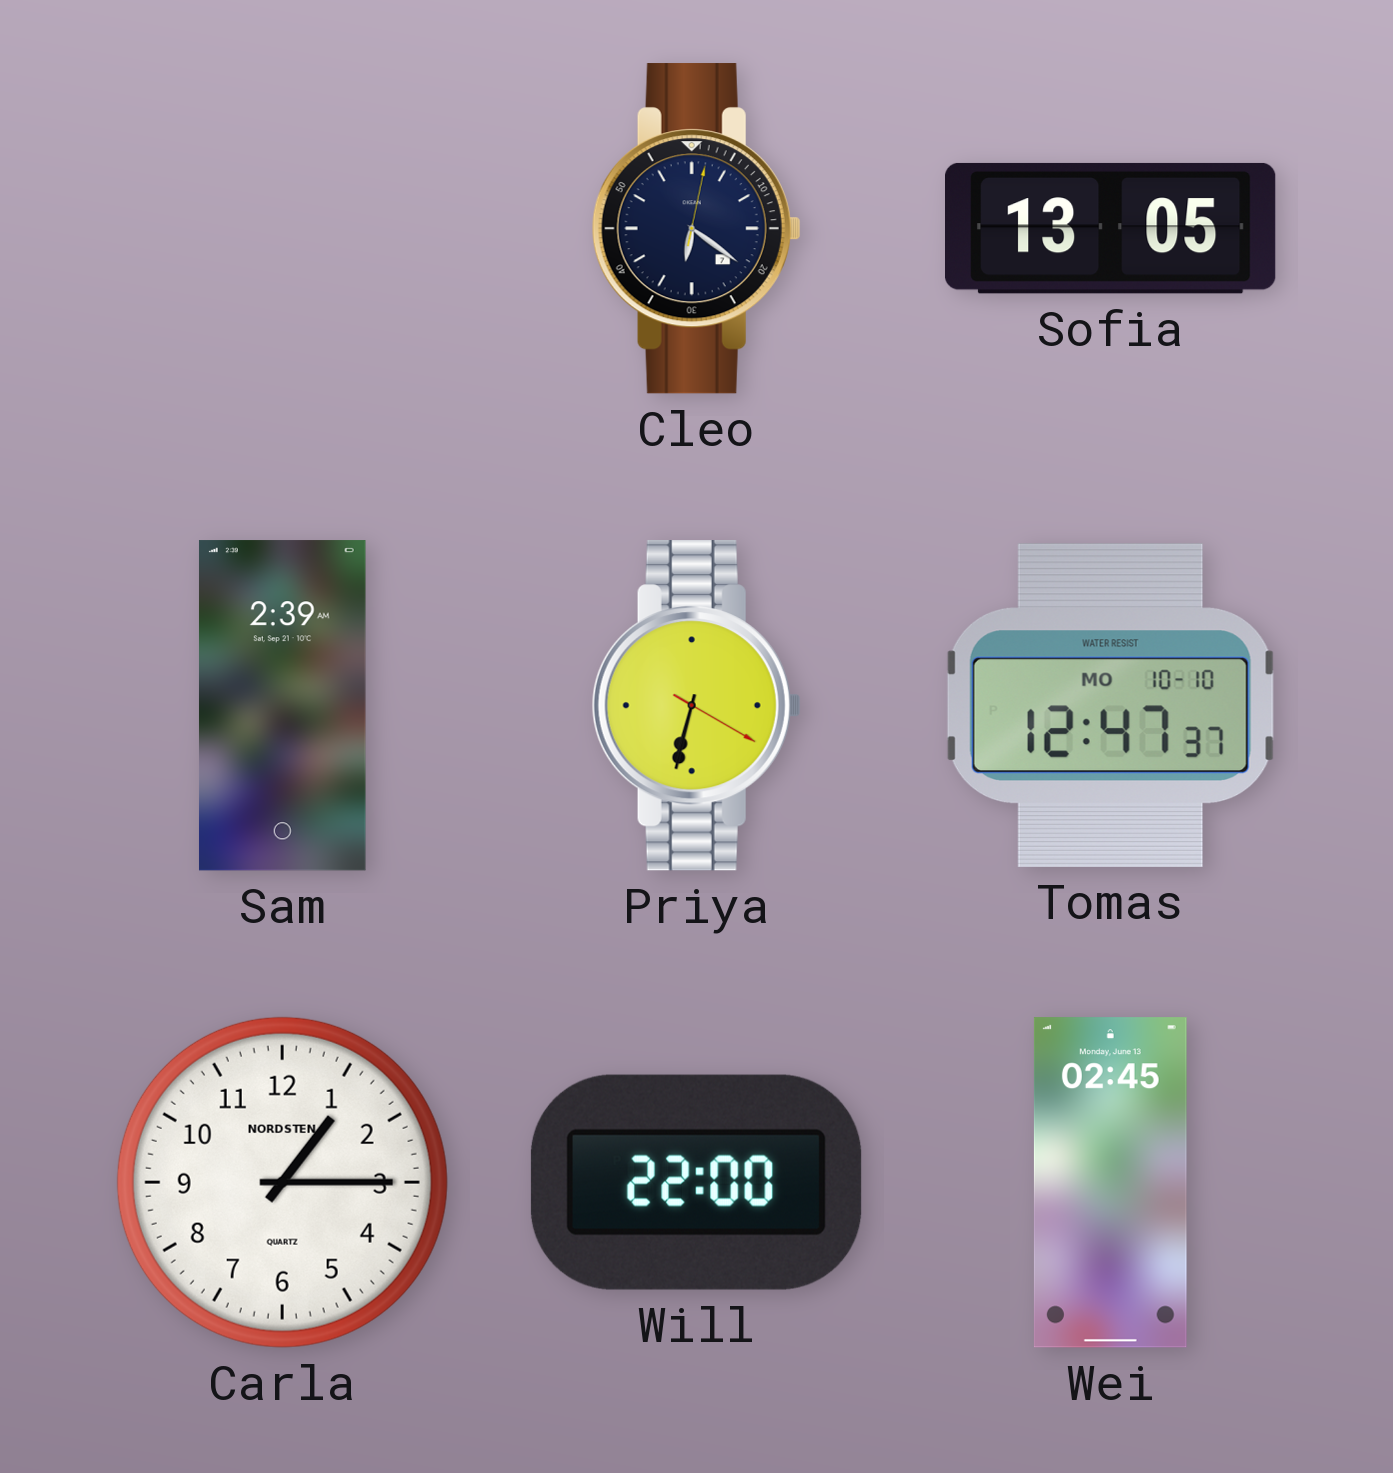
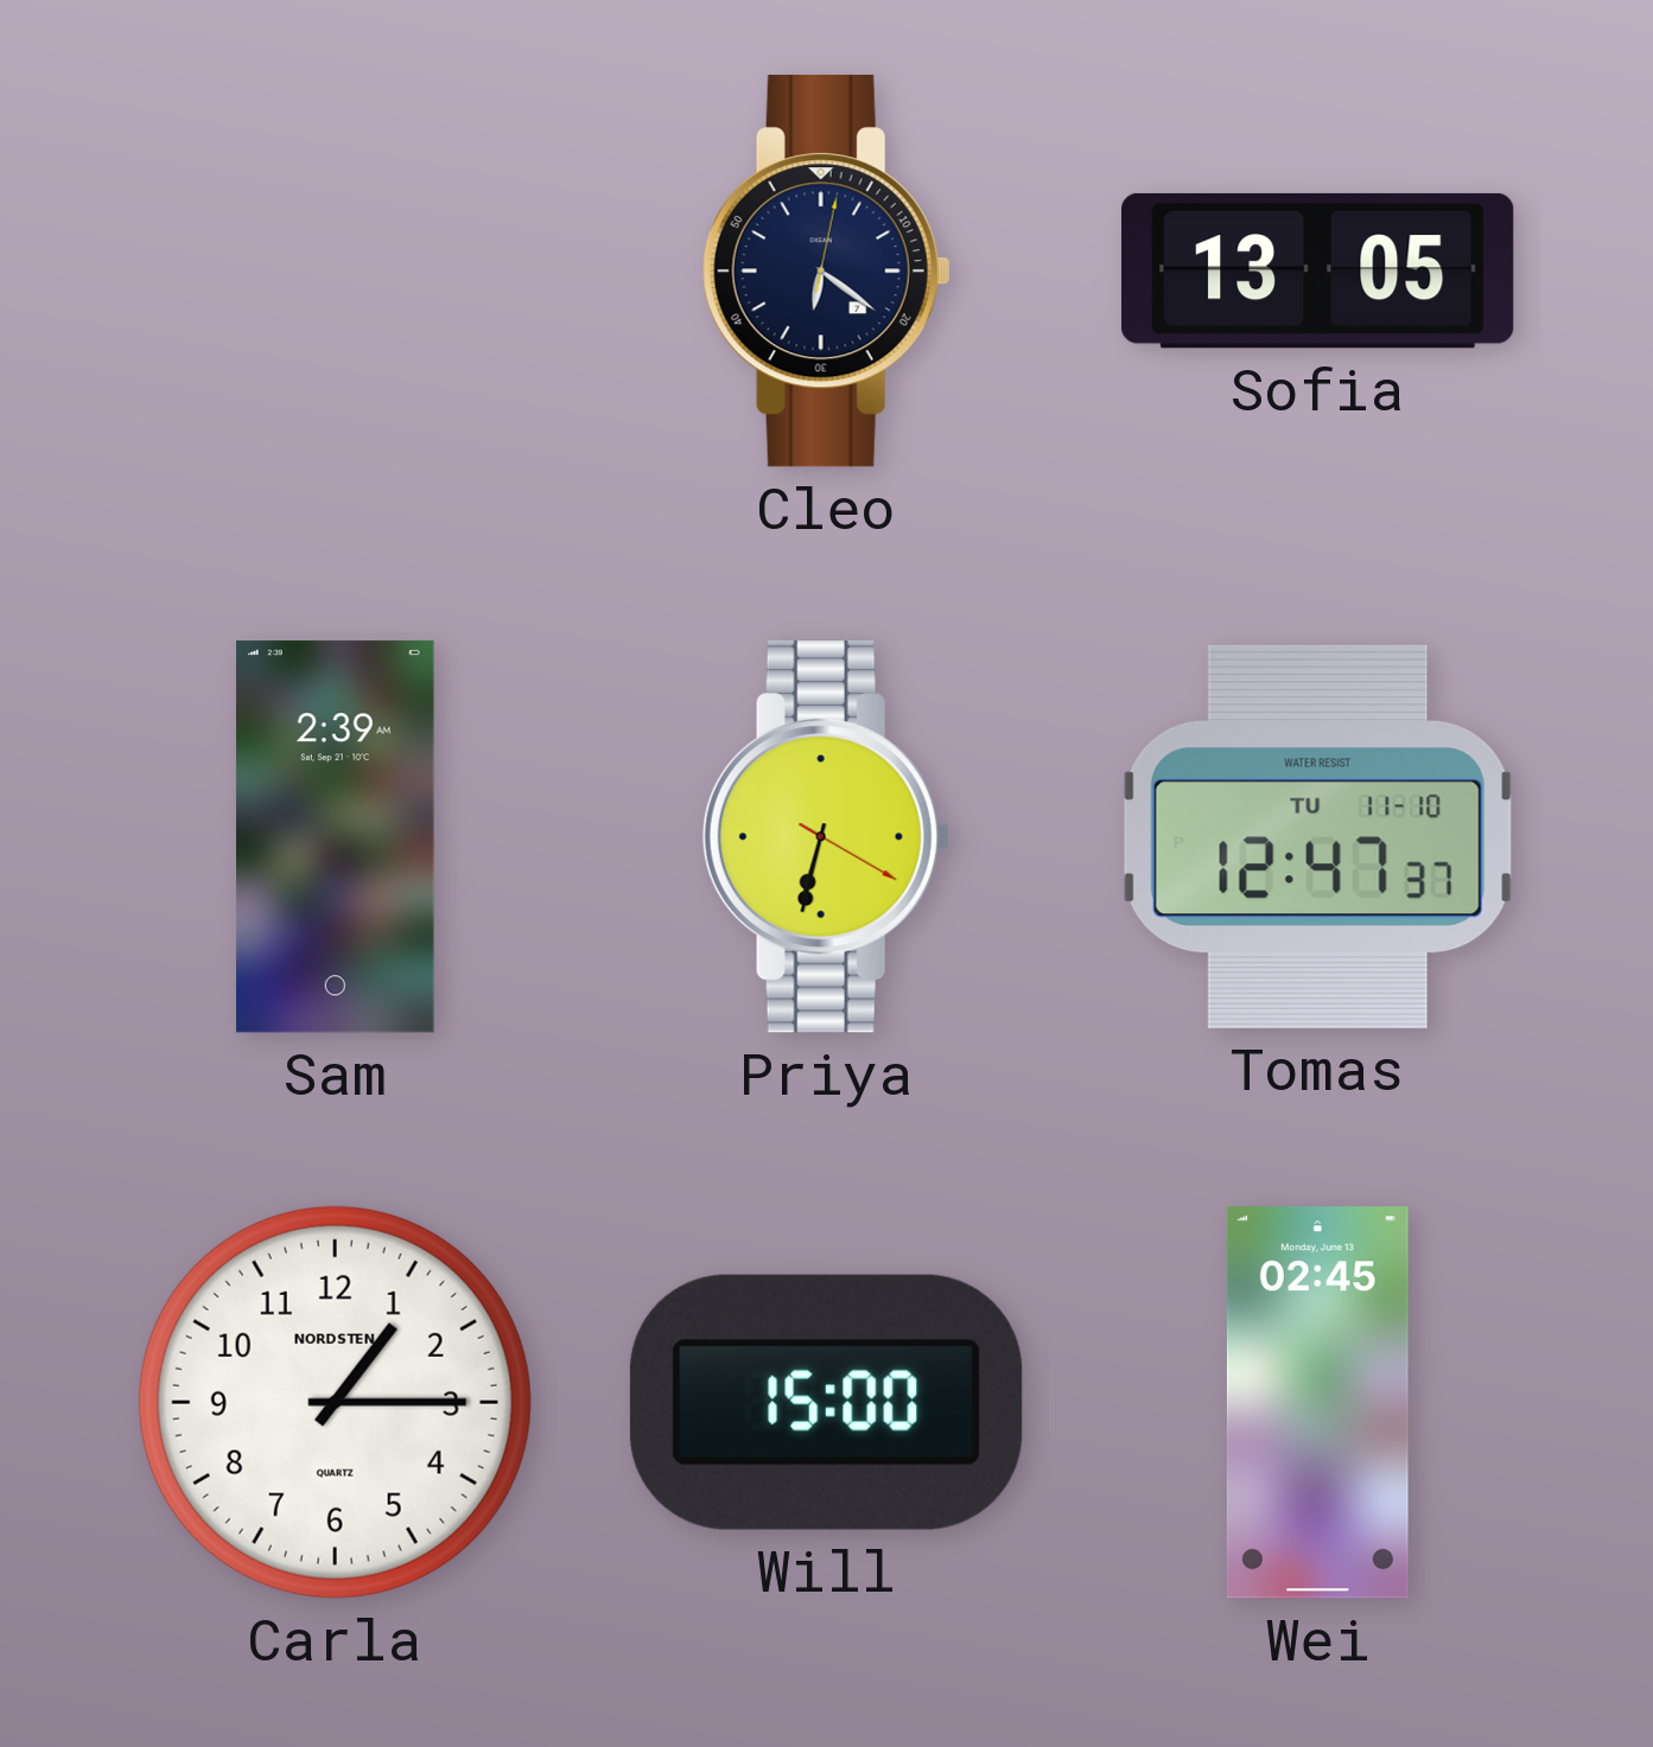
Tomas date: MO 10-10 -> TU 11-10
Will: 22:00 -> 15:00
